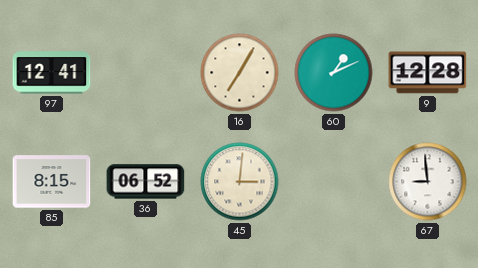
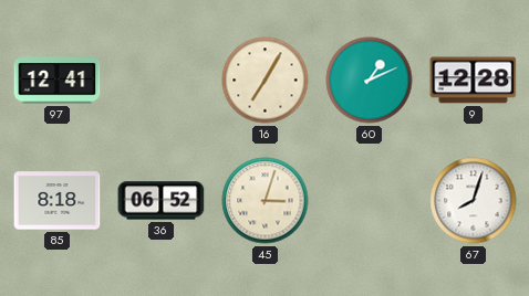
85: 8:15 -> 8:18
45: 3:01 -> 3:03
67: 8:59 -> 8:03
